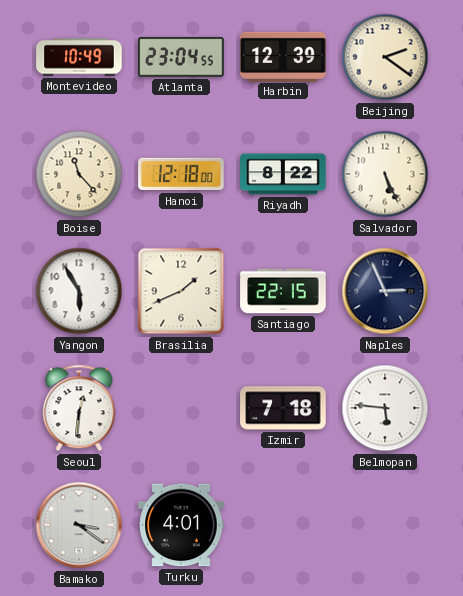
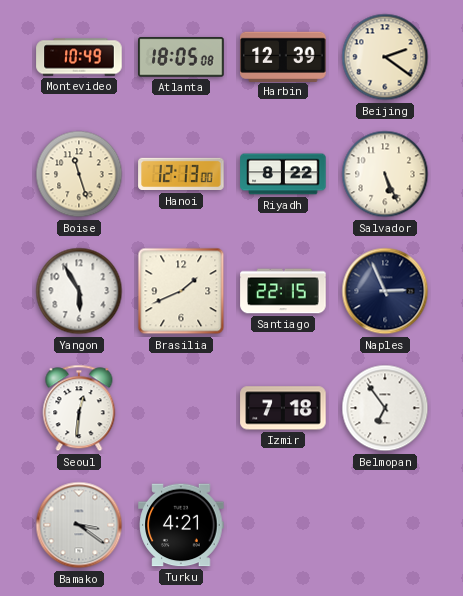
Atlanta: 23:04 -> 18:05
Boise: 11:23 -> 11:27
Hanoi: 12:18 -> 12:13
Belmopan: 5:46 -> 6:54
Turku: 4:01 -> 4:21
